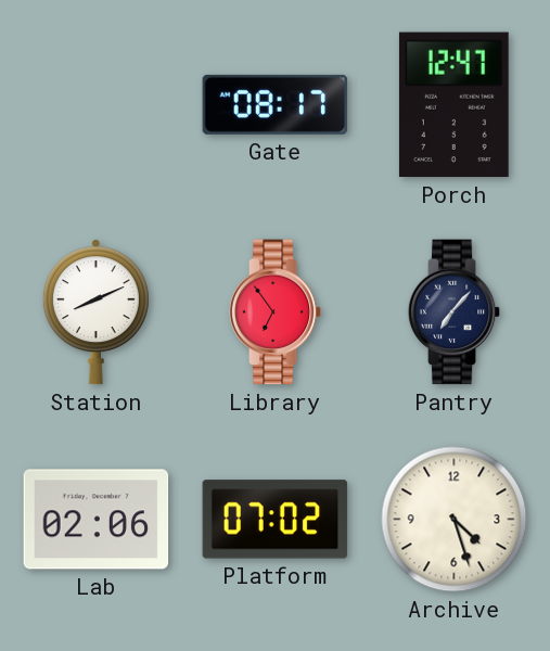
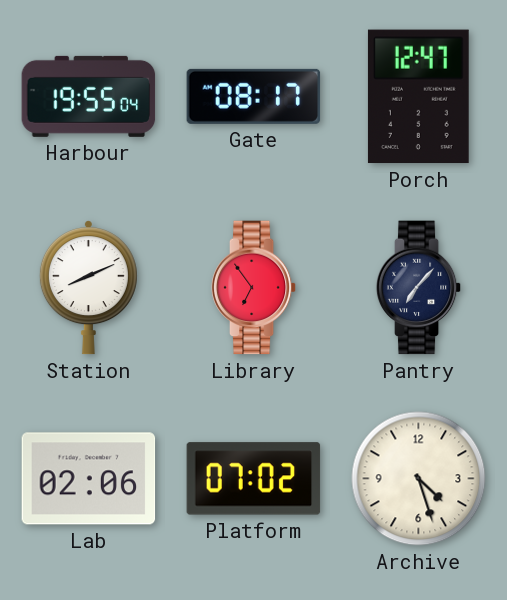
Harbour: none -> 19:55
